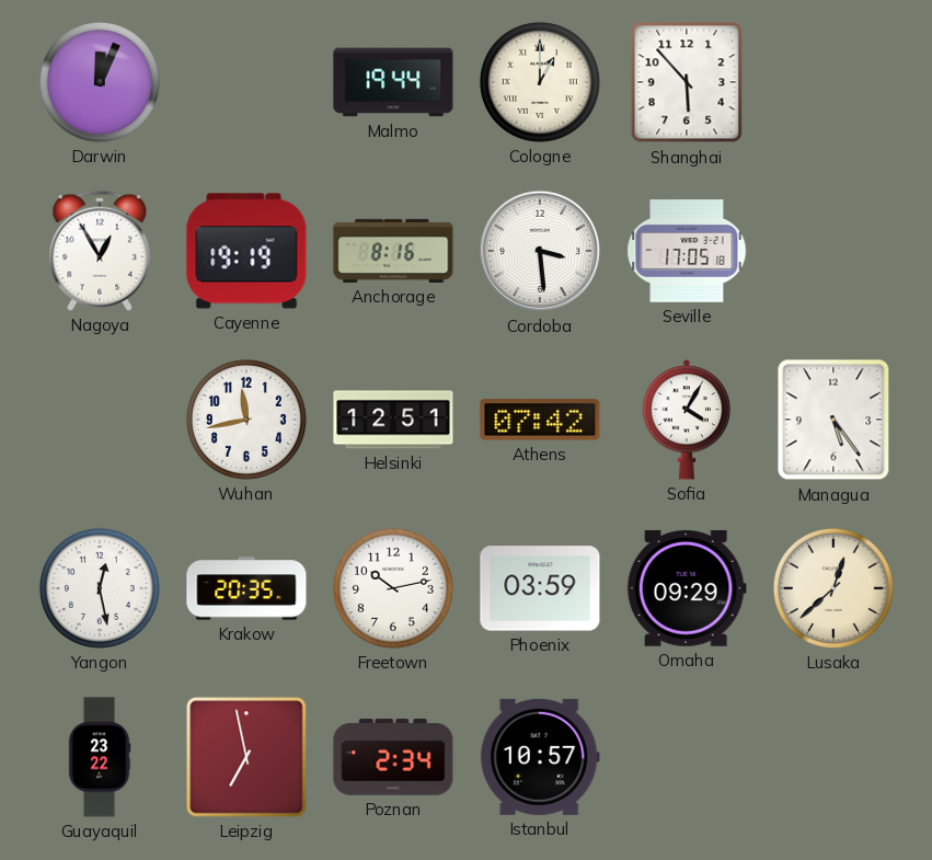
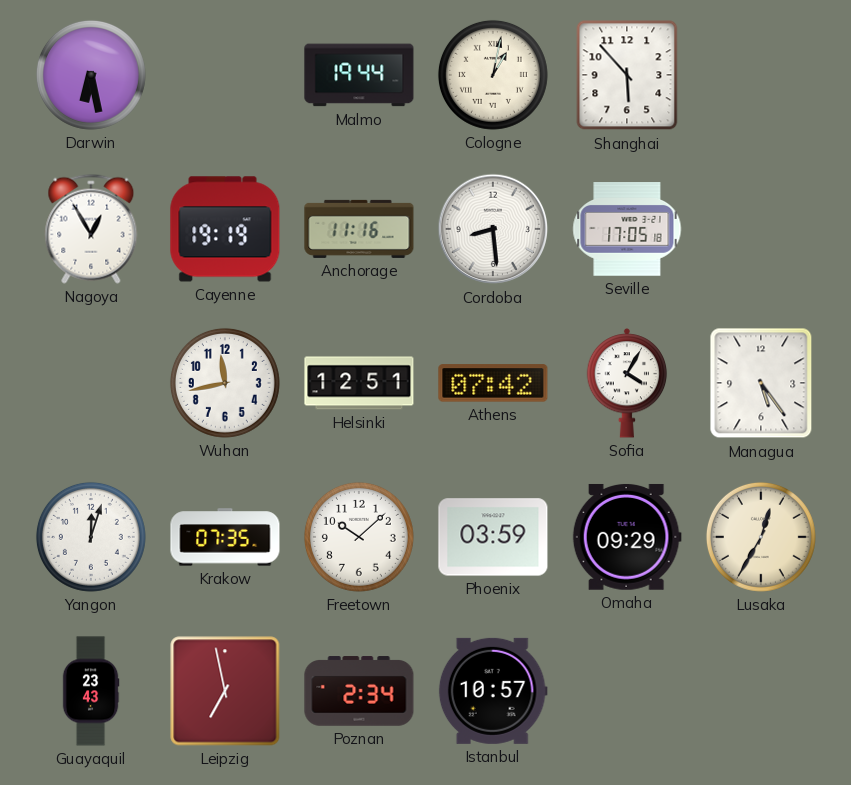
Darwin: 12:04 -> 6:28
Cologne: 1:00 -> 1:02
Anchorage: 8:16 -> 11:16
Cordoba: 3:29 -> 8:29
Yangon: 12:28 -> 12:03
Krakow: 20:35 -> 07:35
Freetown: 10:13 -> 10:08
Lusaka: 12:38 -> 12:35
Guayaquil: 23:22 -> 23:43
